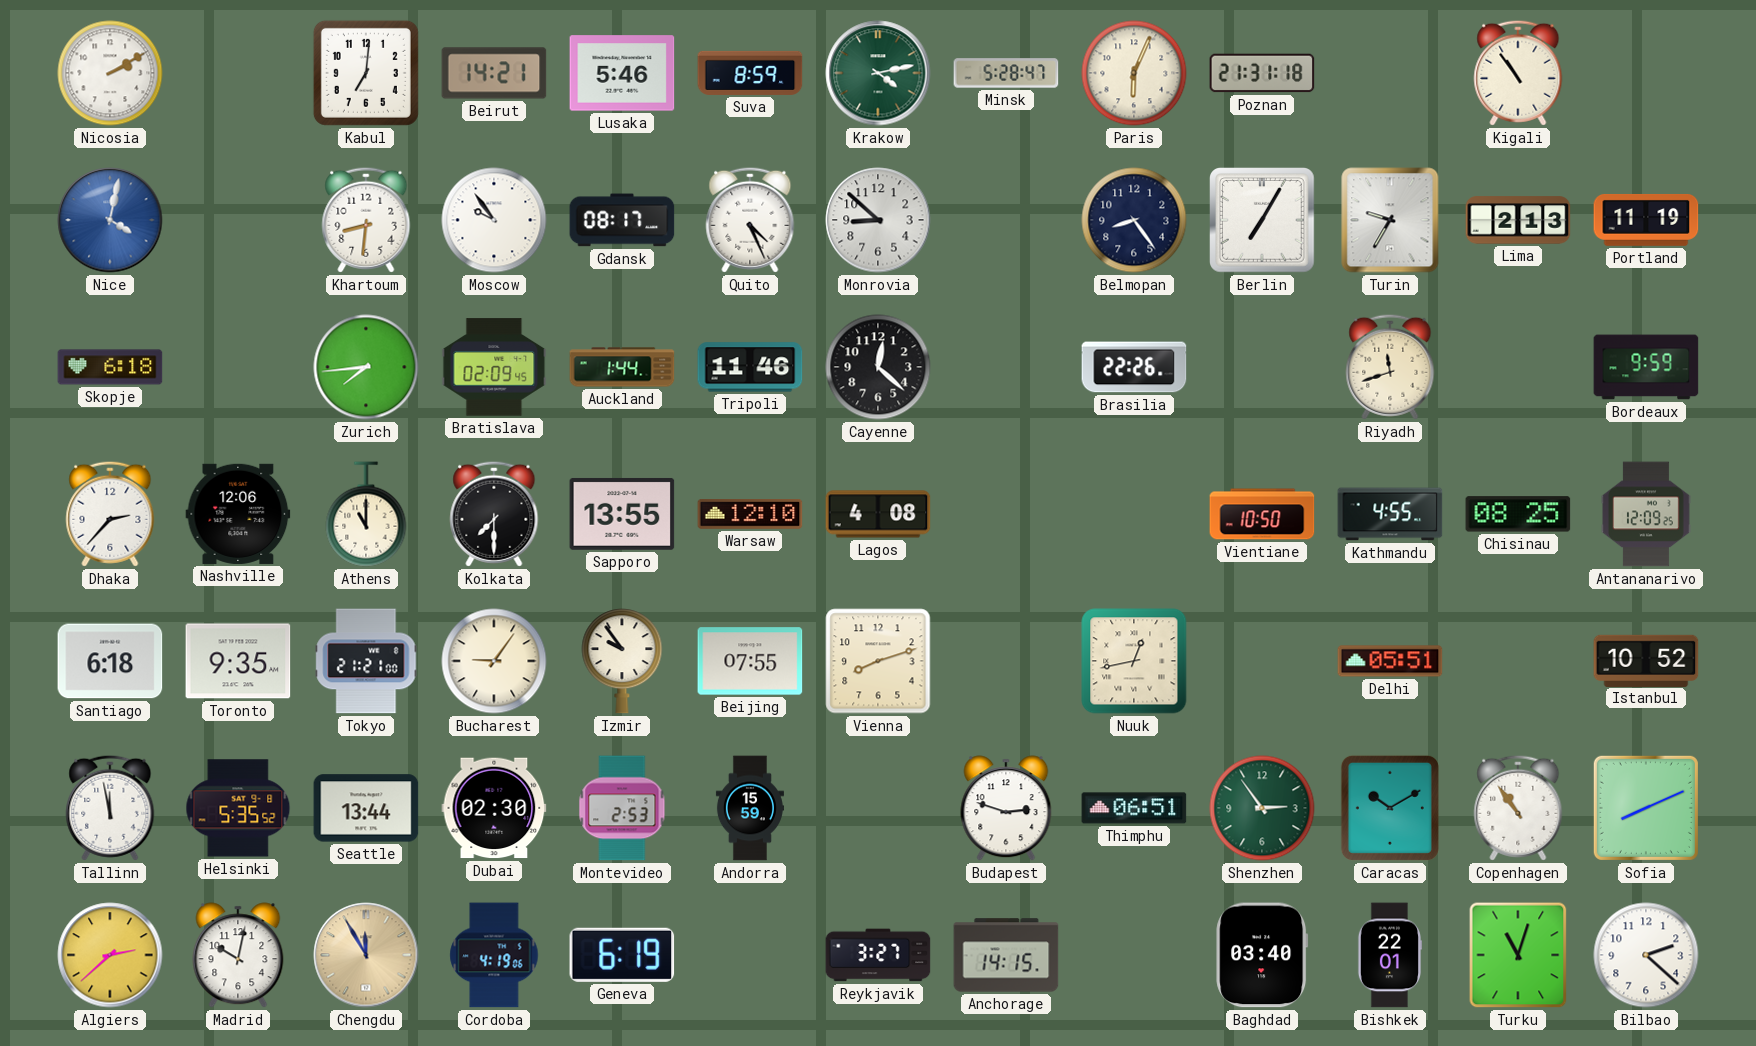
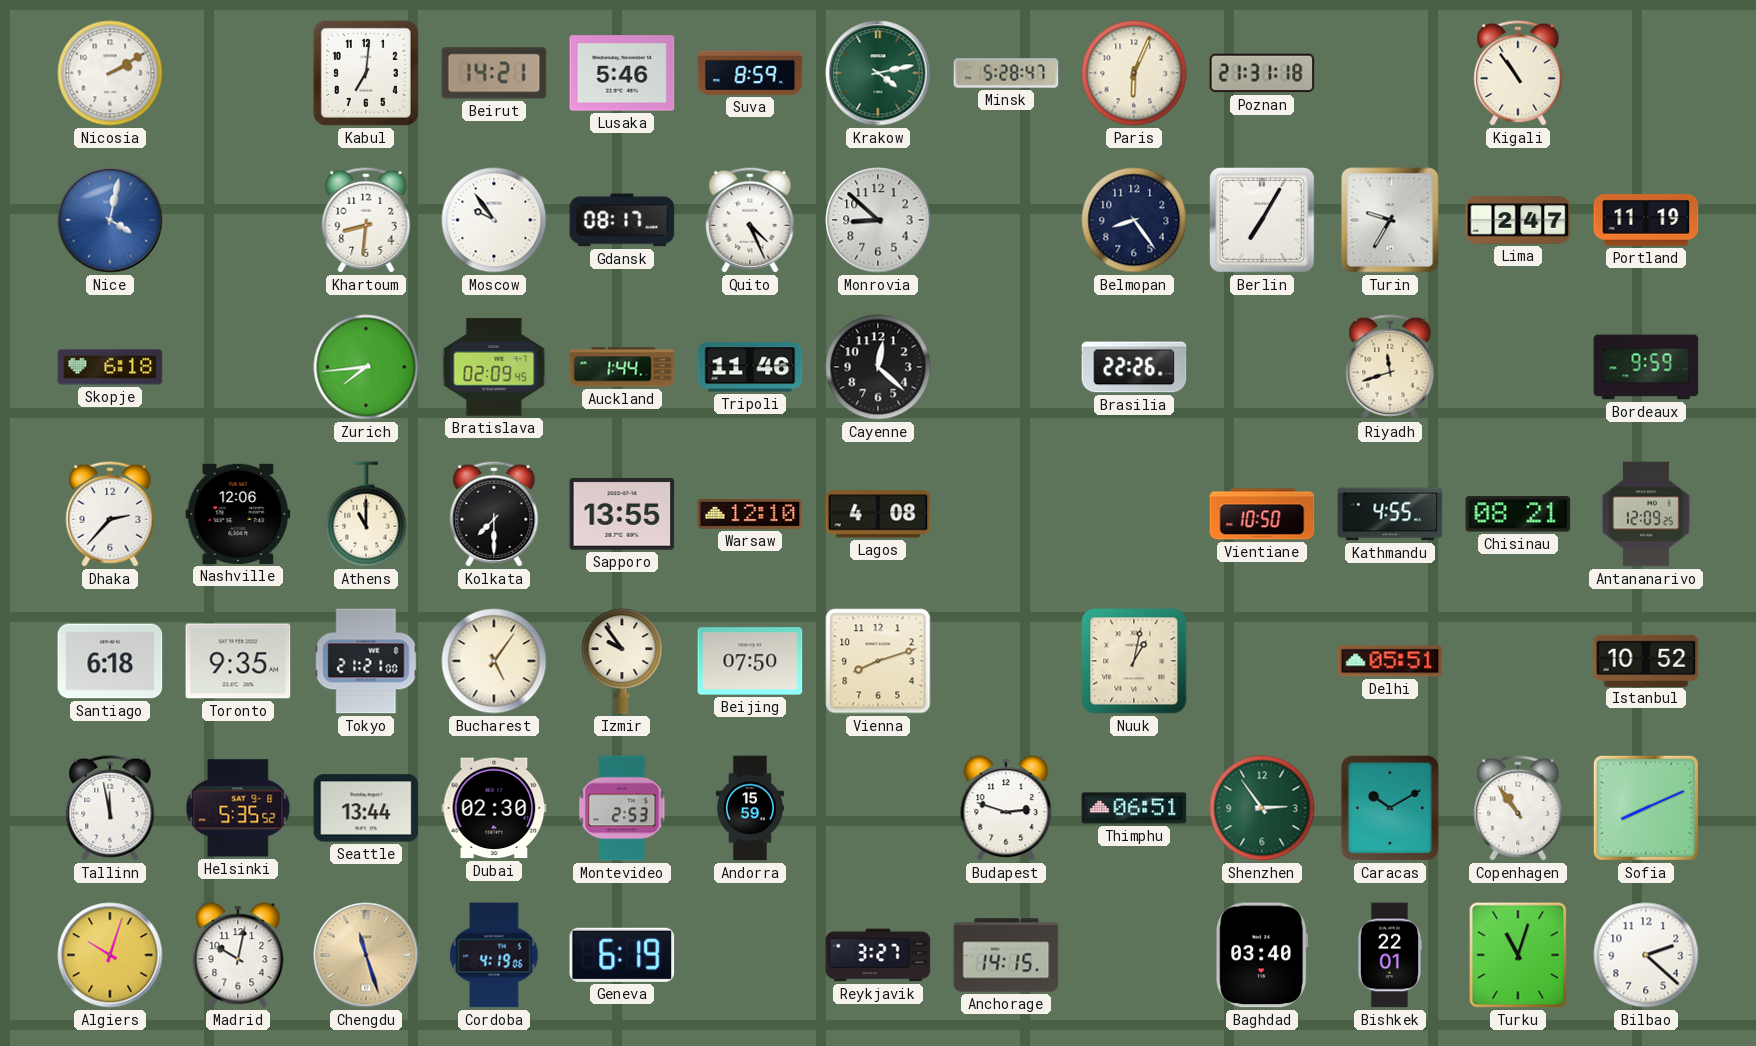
Lima: 2:13 -> 2:47
Chisinau: 08:25 -> 08:21
Bucharest: 9:06 -> 5:06
Beijing: 07:55 -> 07:50
Nuuk: 12:43 -> 1:02
Algiers: 2:38 -> 10:03
Chengdu: 11:55 -> 11:27
